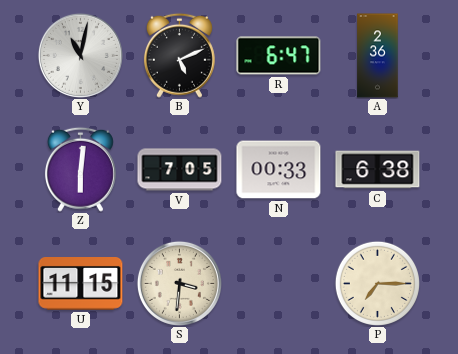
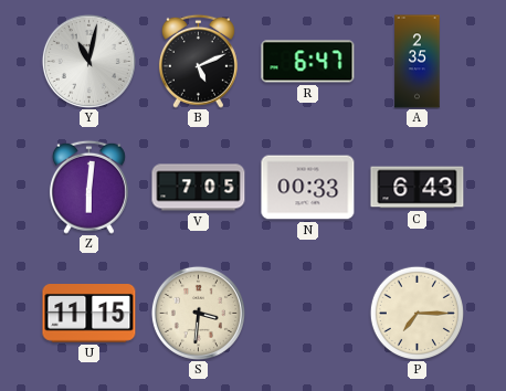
A: 2:36 -> 2:35
C: 6:38 -> 6:43
